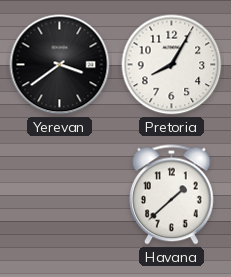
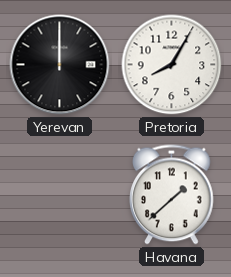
Yerevan: 3:39 -> 12:00
